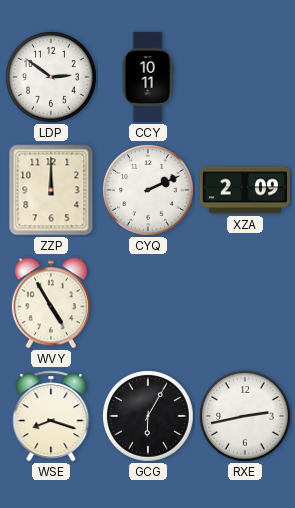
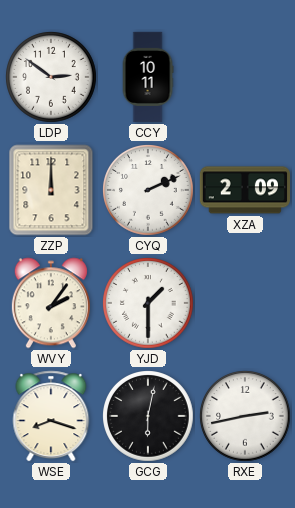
WVY: 4:55 -> 2:06
YJD: none -> 1:30
GCG: 6:05 -> 6:02
